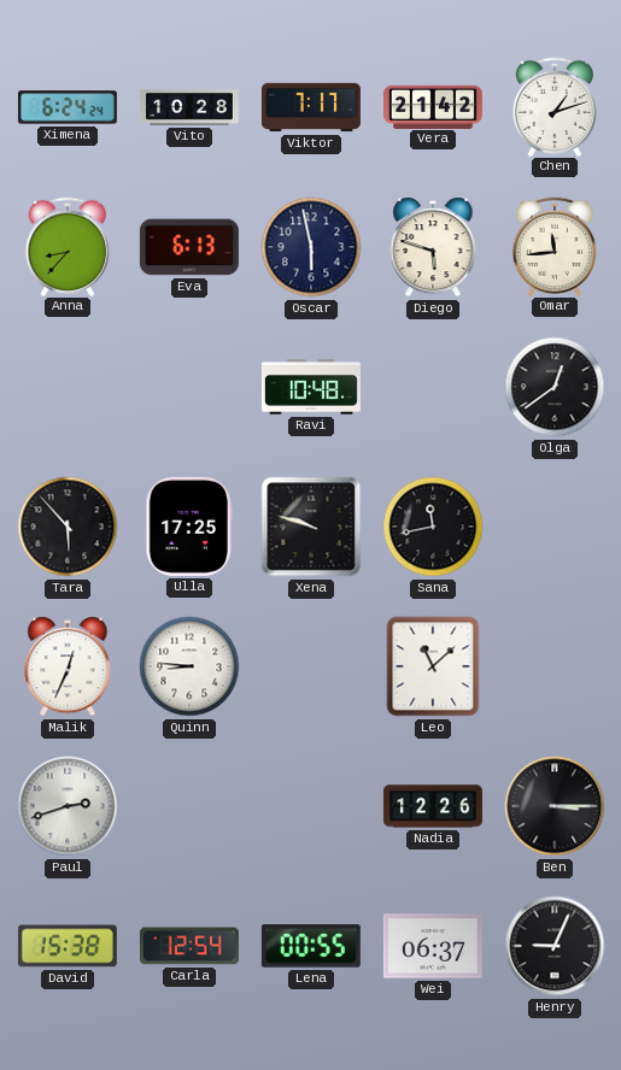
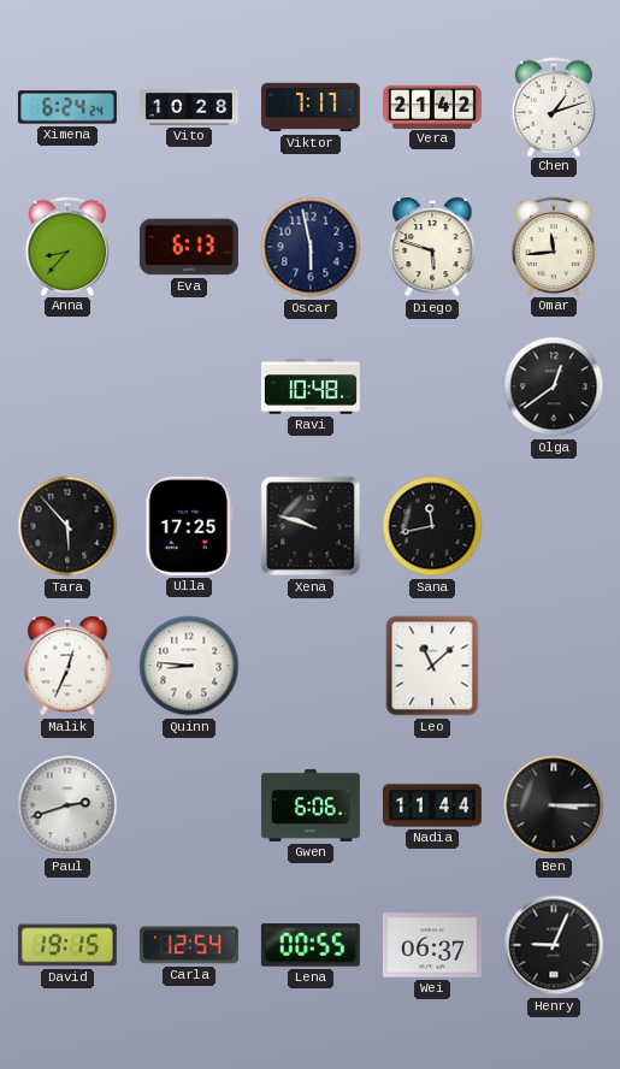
Gwen: none -> 6:06
Nadia: 12:26 -> 11:44
David: 15:38 -> 19:15
